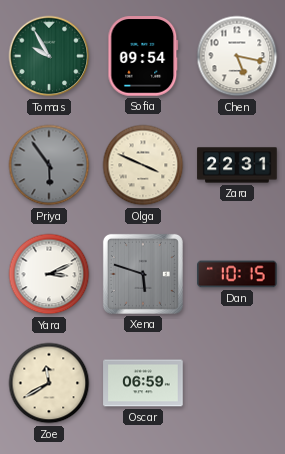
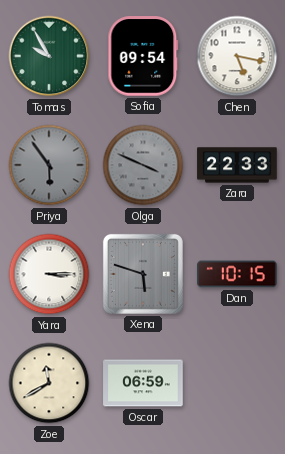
Olga dial: cream -> grey
Zara: 22:31 -> 22:33
Yara: 3:11 -> 3:15
